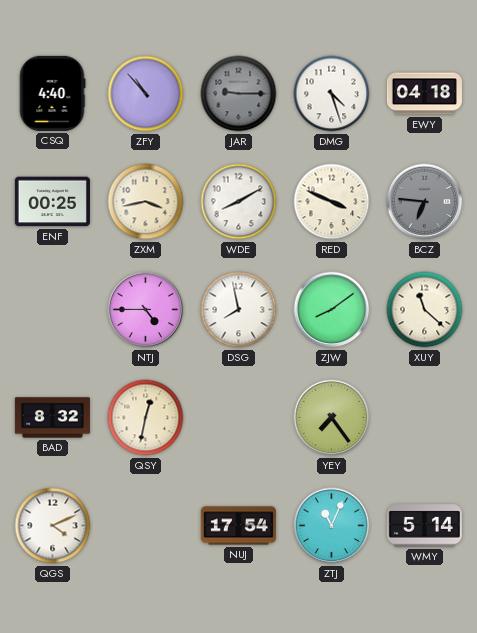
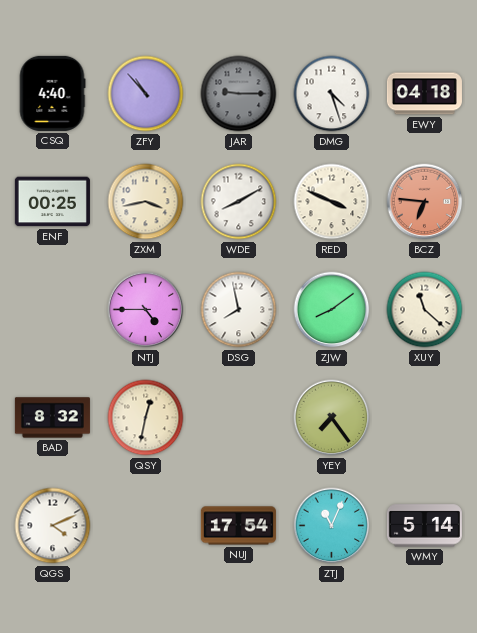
BCZ dial: grey -> salmon
